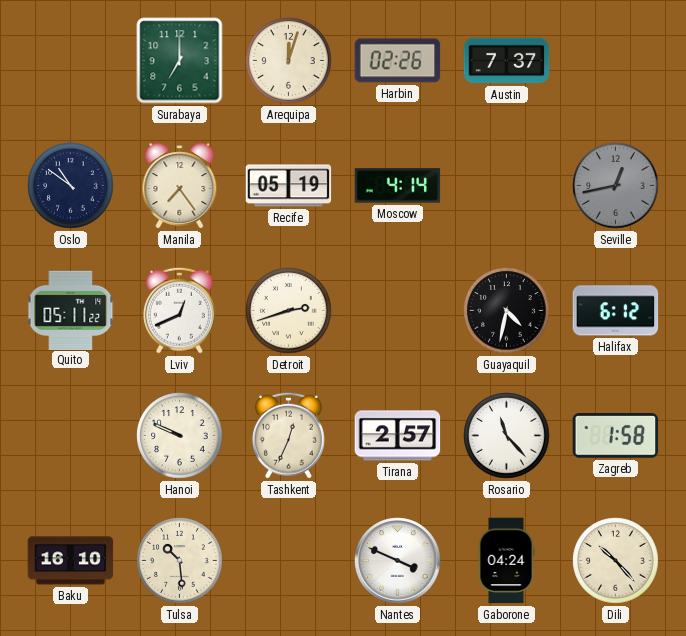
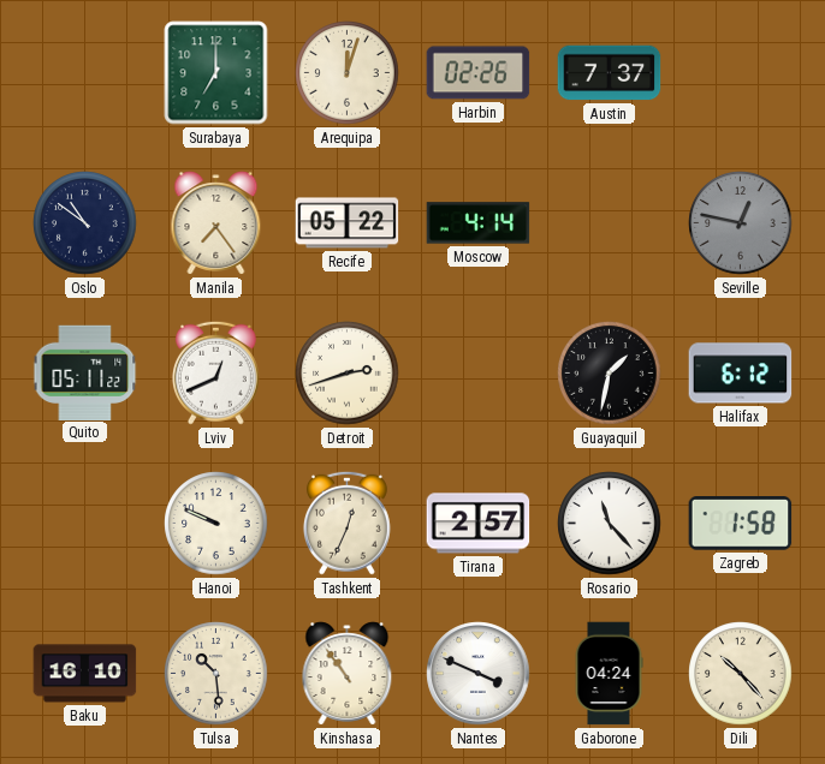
Recife: 05:19 -> 05:22
Seville: 12:43 -> 12:47
Guayaquil: 4:32 -> 1:32
Kinshasa: none -> 10:54
